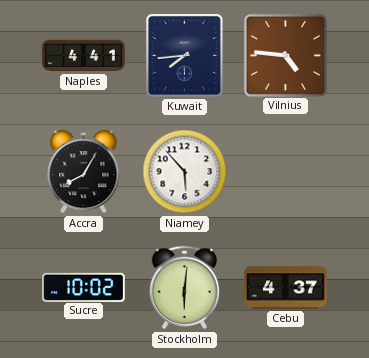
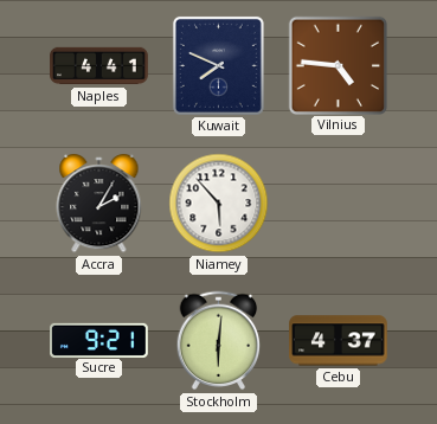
Kuwait: 7:44 -> 7:49
Accra: 8:05 -> 2:05
Sucre: 10:02 -> 9:21
